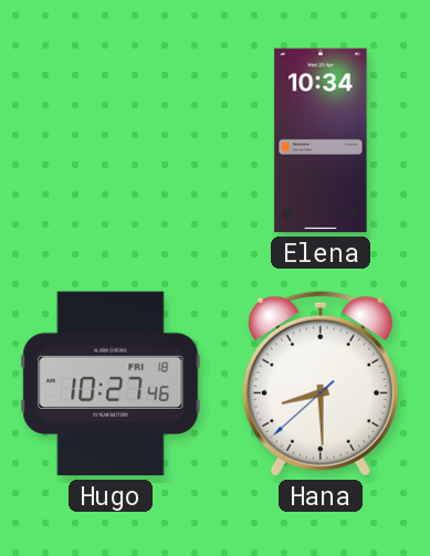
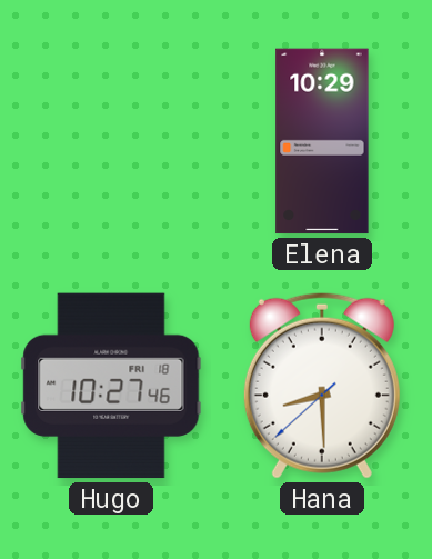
Elena: 10:34 -> 10:29
